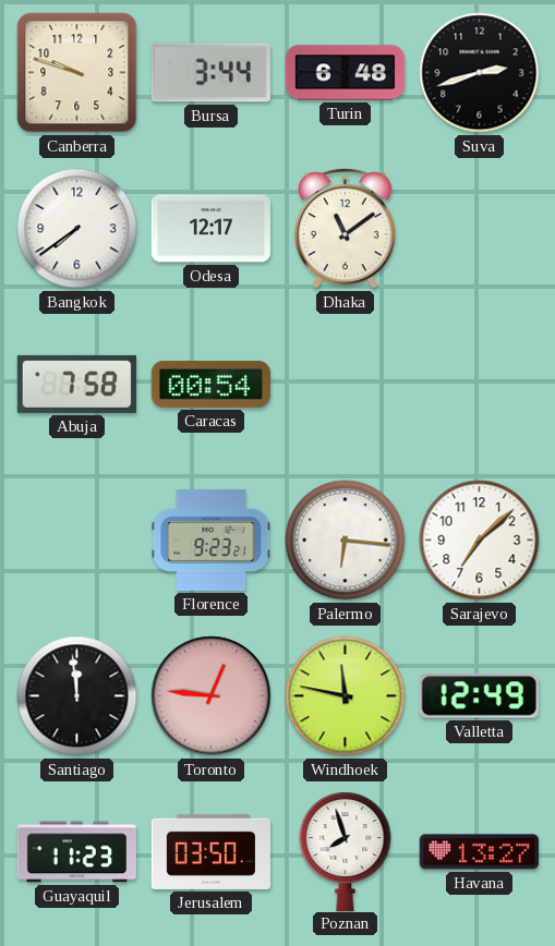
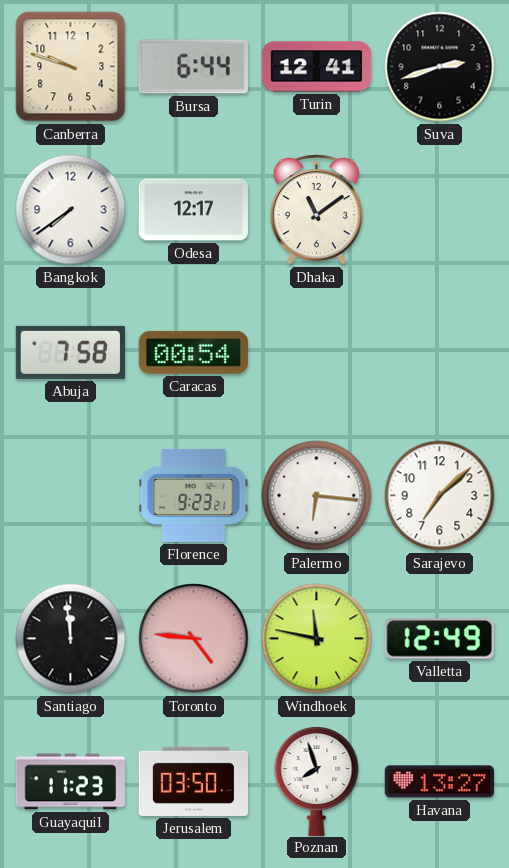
Bursa: 3:44 -> 6:44
Turin: 6:48 -> 12:41
Toronto: 12:46 -> 4:46
